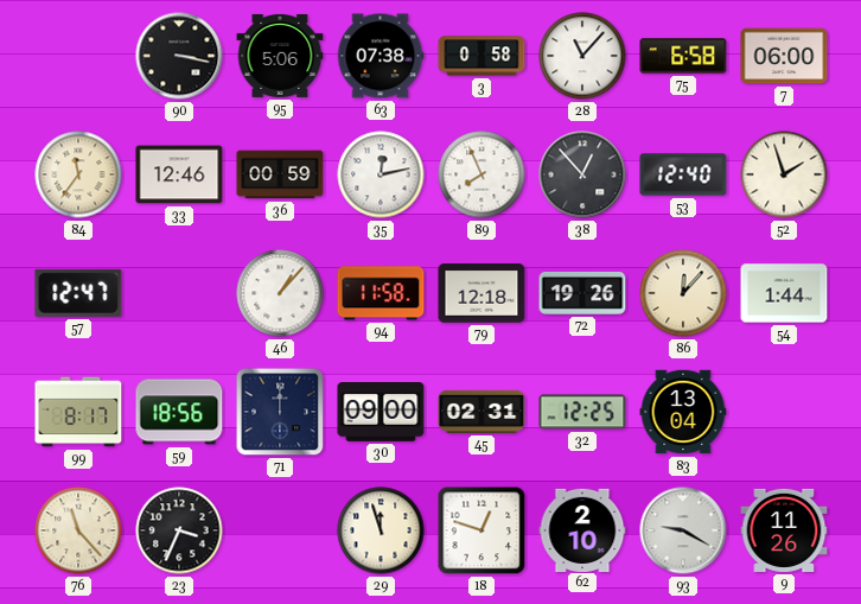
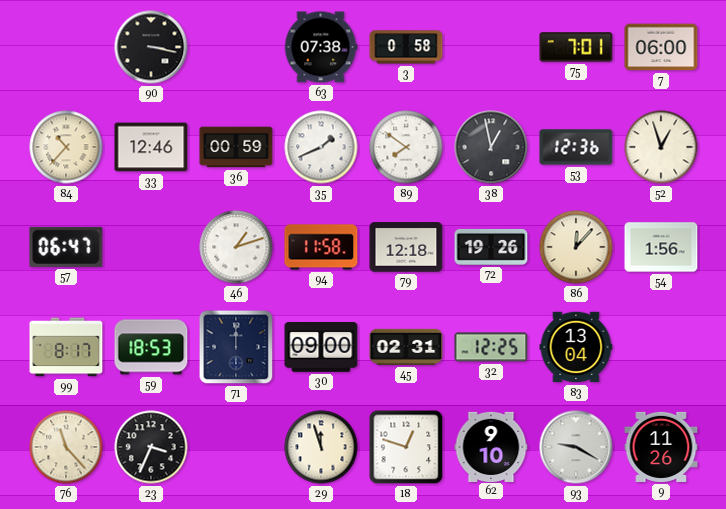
95: 5:06 -> none
28: 11:07 -> none
75: 6:58 -> 7:01
84: 11:36 -> 10:37
35: 12:13 -> 1:41
89: 7:56 -> 7:51
38: 12:53 -> 12:58
53: 12:40 -> 12:36
52: 1:57 -> 12:57
57: 12:47 -> 06:47
46: 1:07 -> 1:12
54: 1:44 -> 1:56
59: 18:56 -> 18:53
62: 2:10 -> 9:10
